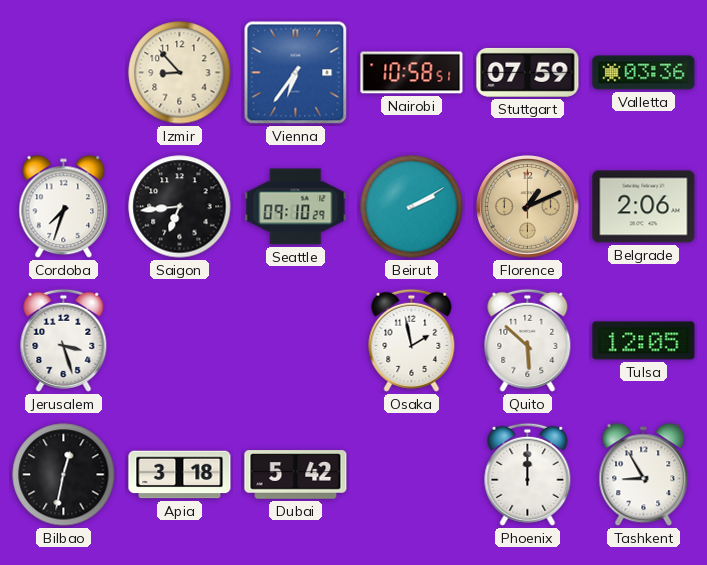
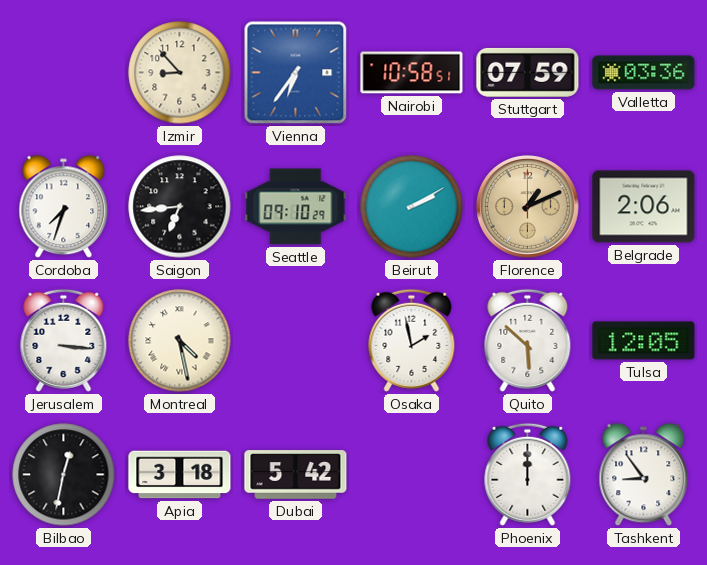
Jerusalem: 3:27 -> 3:16
Montreal: none -> 4:28
Tashkent: 8:55 -> 8:54
